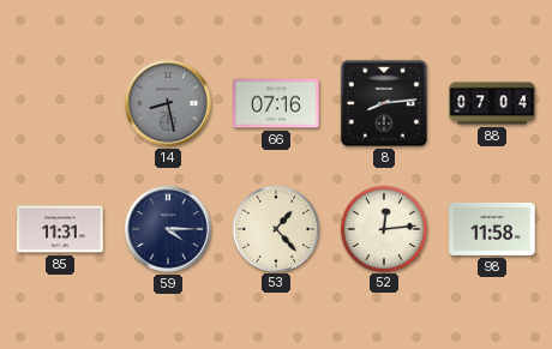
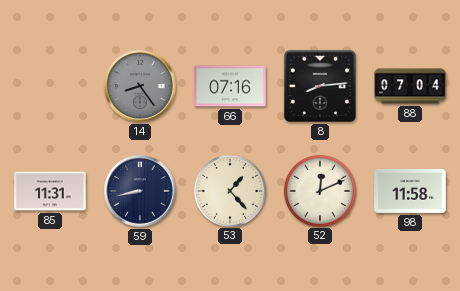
14: 8:28 -> 8:24
59: 4:15 -> 8:43
52: 12:14 -> 12:11
